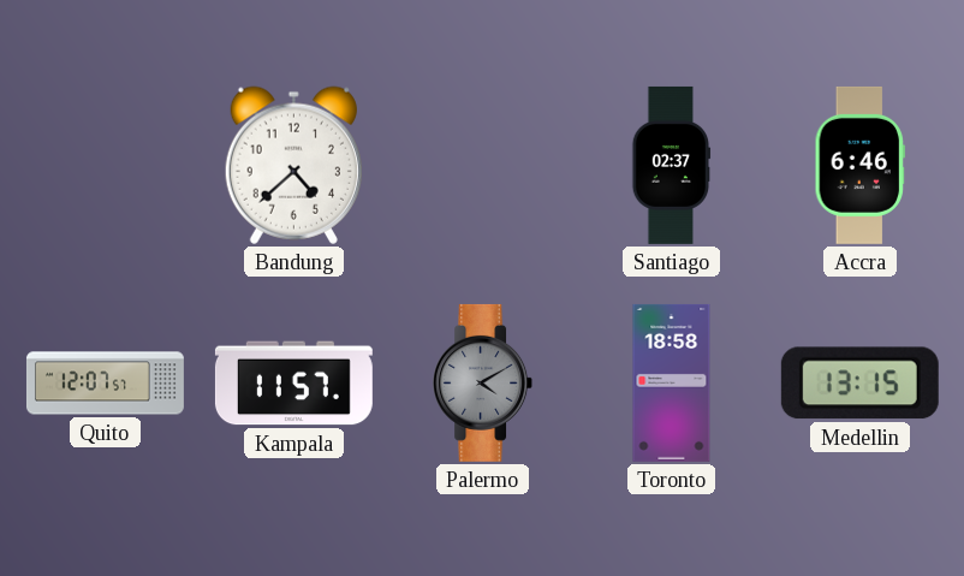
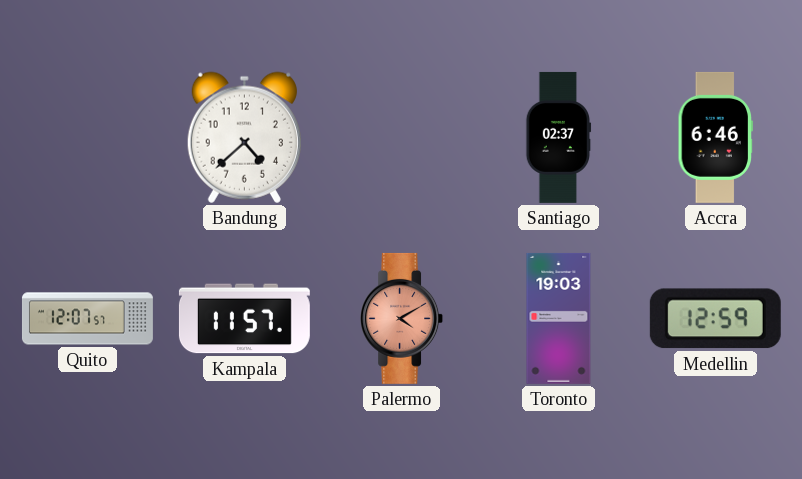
Palermo dial: grey -> salmon
Toronto: 18:58 -> 19:03
Medellin: 13:15 -> 12:59
